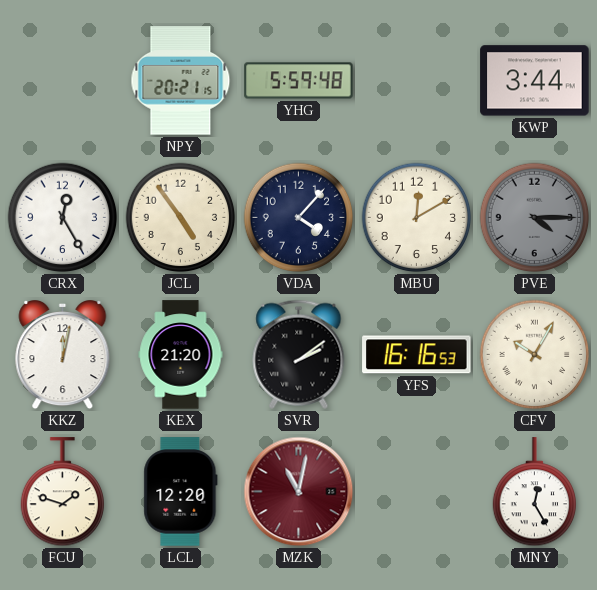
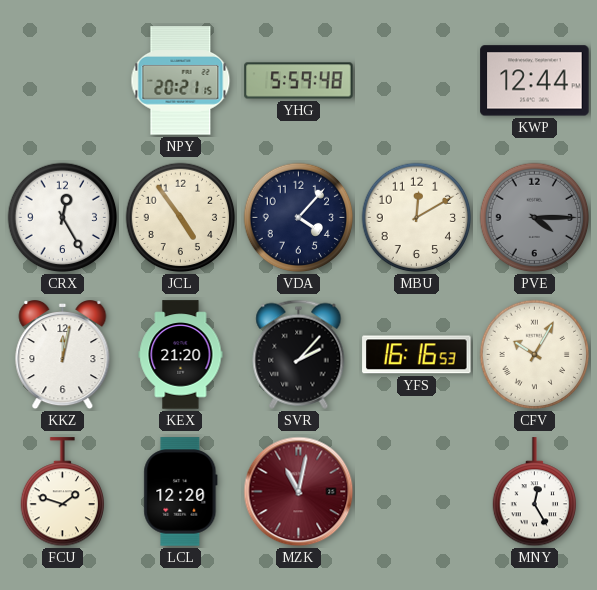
KWP: 3:44 -> 12:44
SVR: 2:09 -> 2:07
